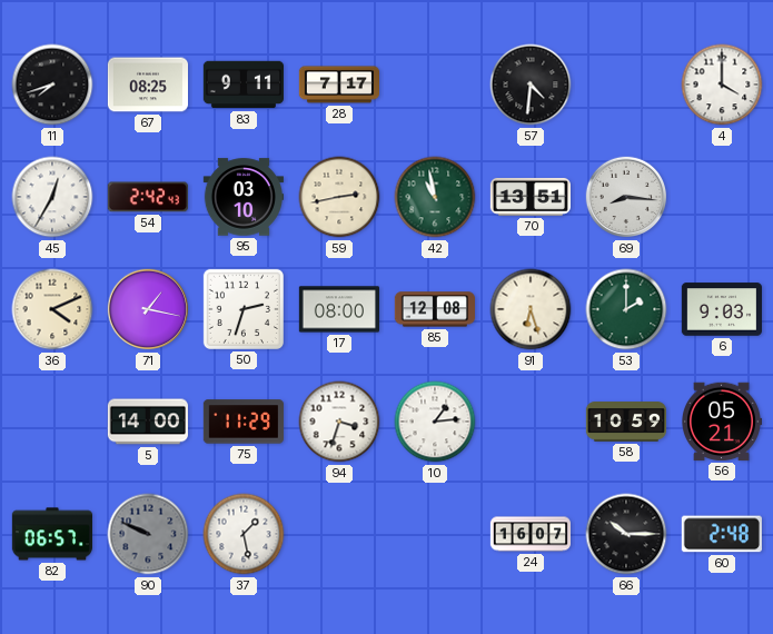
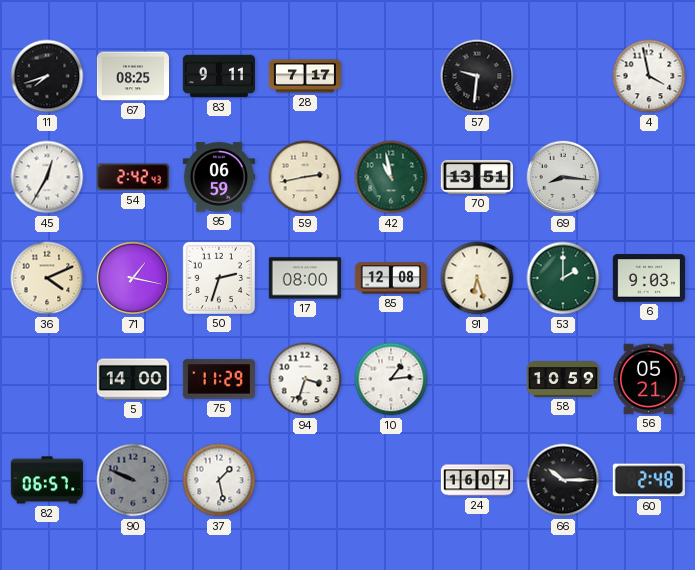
57: 4:31 -> 9:31
4: 4:00 -> 3:58
95: 03:10 -> 06:59
